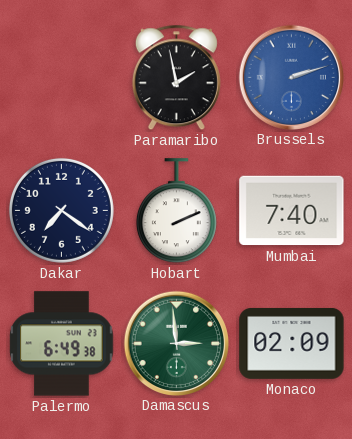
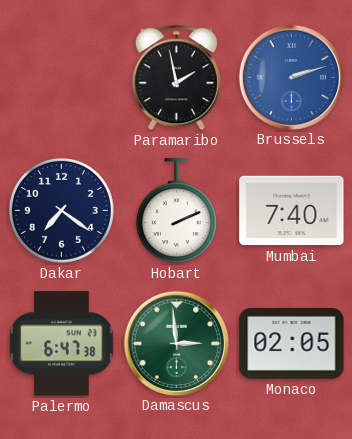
Palermo: 6:49 -> 6:47
Monaco: 02:09 -> 02:05
